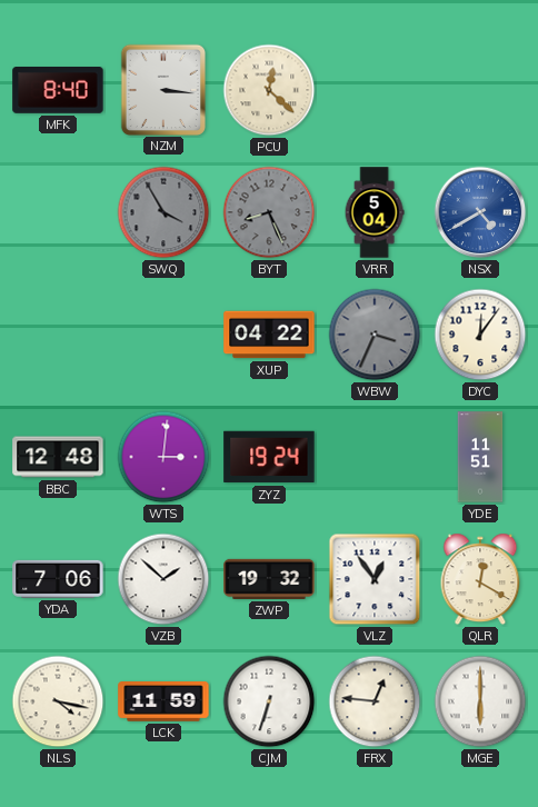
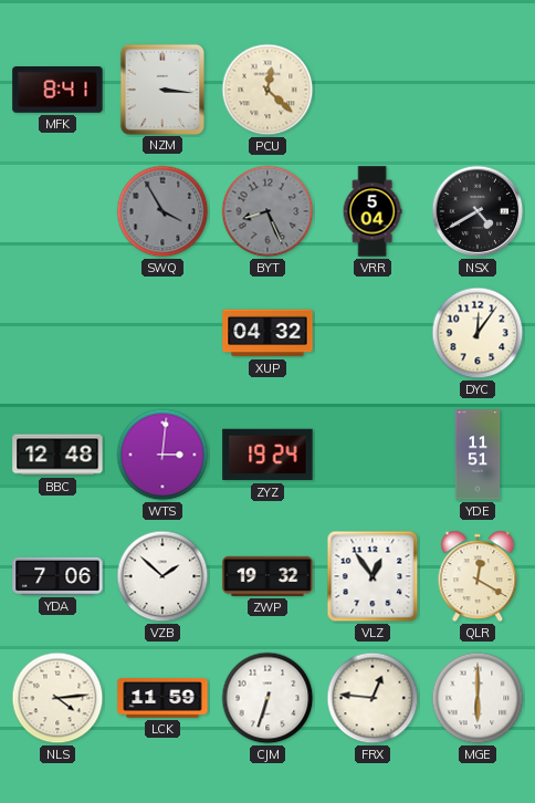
MFK: 8:40 -> 8:41
NSX dial: blue -> black
XUP: 04:22 -> 04:32
WBW: 3:34 -> none
NLS: 4:17 -> 4:14
